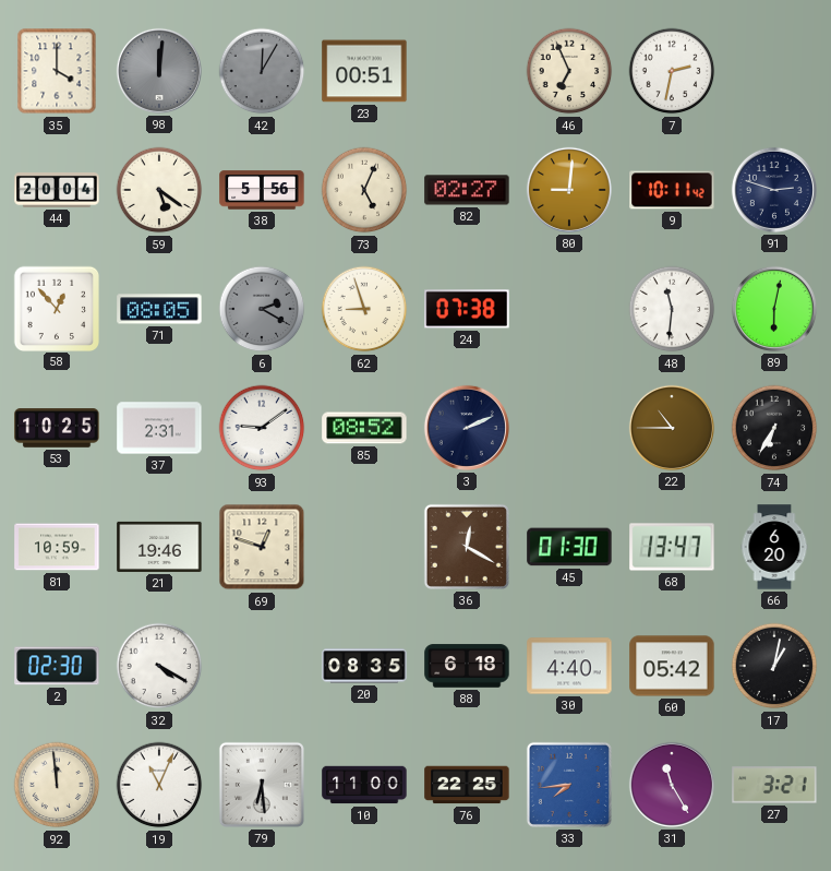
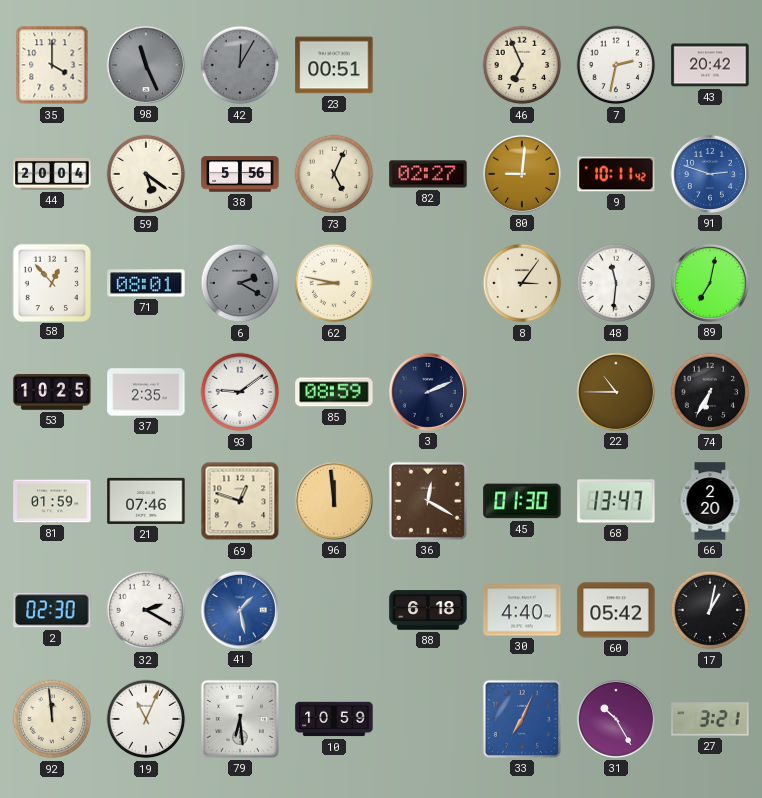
98: 12:01 -> 11:26
43: none -> 20:42
91 dial: navy -> blue
71: 08:05 -> 08:01
62: 8:57 -> 8:47
24: 07:38 -> none
8: none -> 3:06
89: 6:02 -> 7:02
37: 2:31 -> 2:35
85: 08:52 -> 08:59
81: 10:59 -> 01:59
21: 19:46 -> 07:46
96: none -> 11:59
66: 6:20 -> 2:20
32: 4:20 -> 2:20
41: none -> 1:28
20: 08:35 -> none
10: 11:00 -> 10:59
76: 22:25 -> none
33: 7:44 -> 7:04
31: 11:25 -> 10:25
